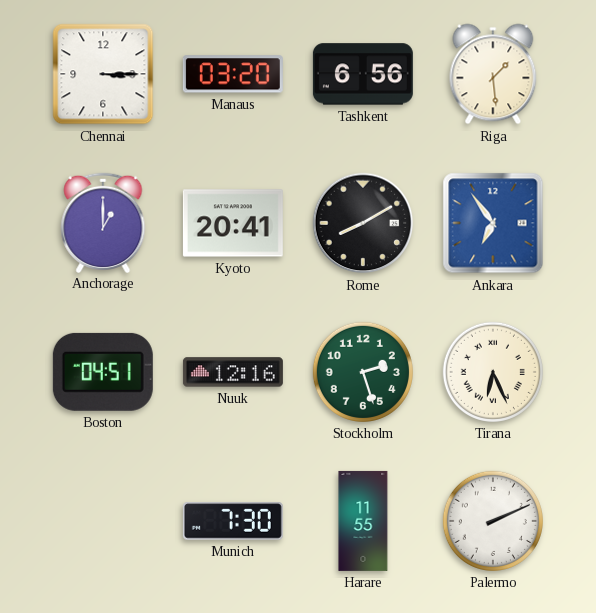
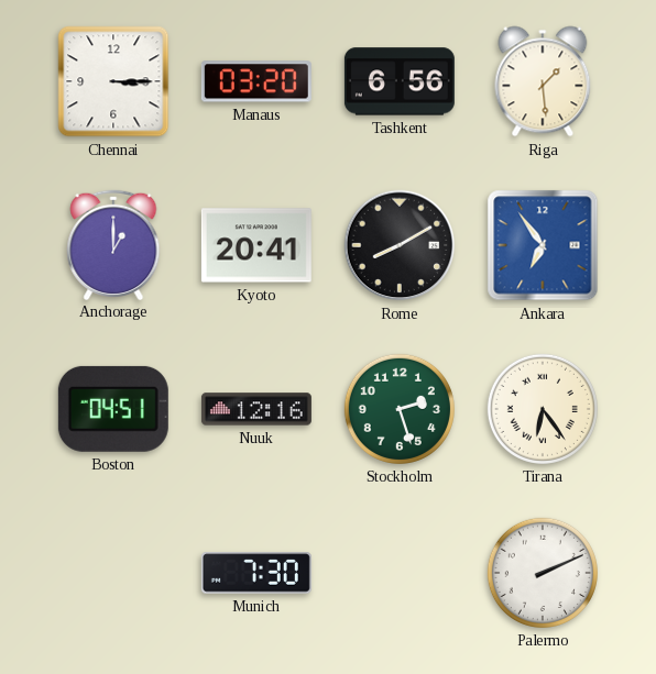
Tirana: 6:26 -> 6:24
Harare: 11:55 -> none
